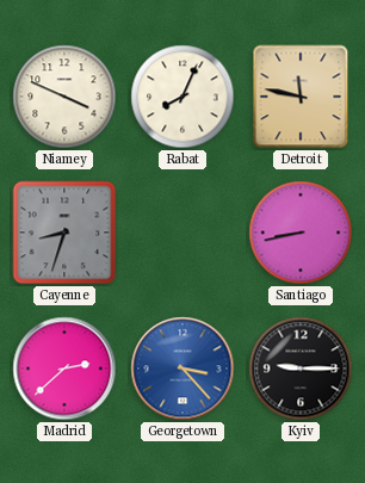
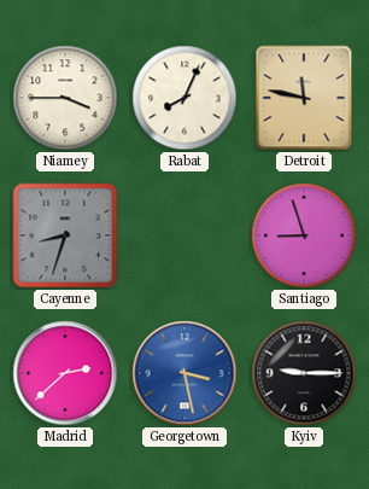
Niamey: 3:49 -> 3:45
Santiago: 8:43 -> 8:57
Georgetown: 3:23 -> 3:28
